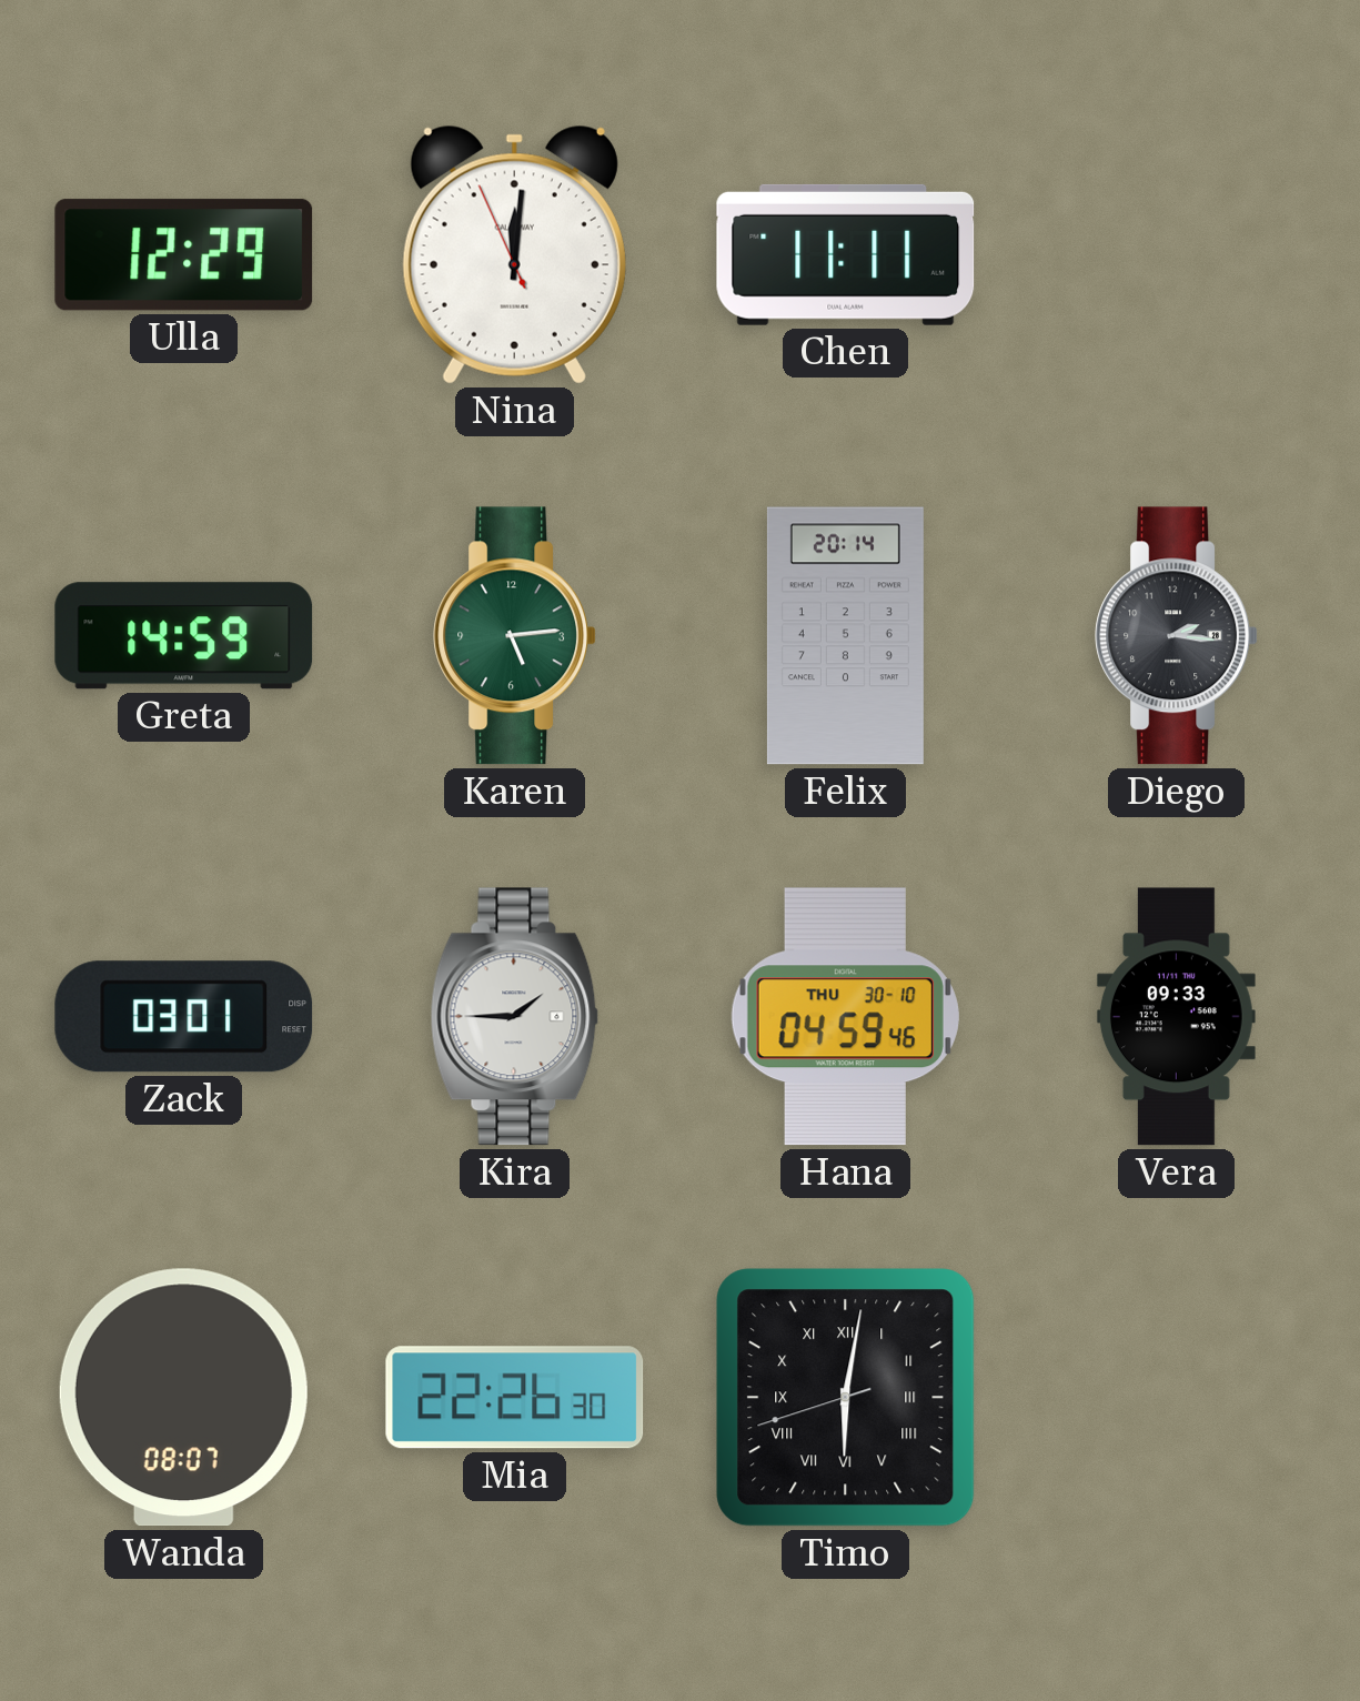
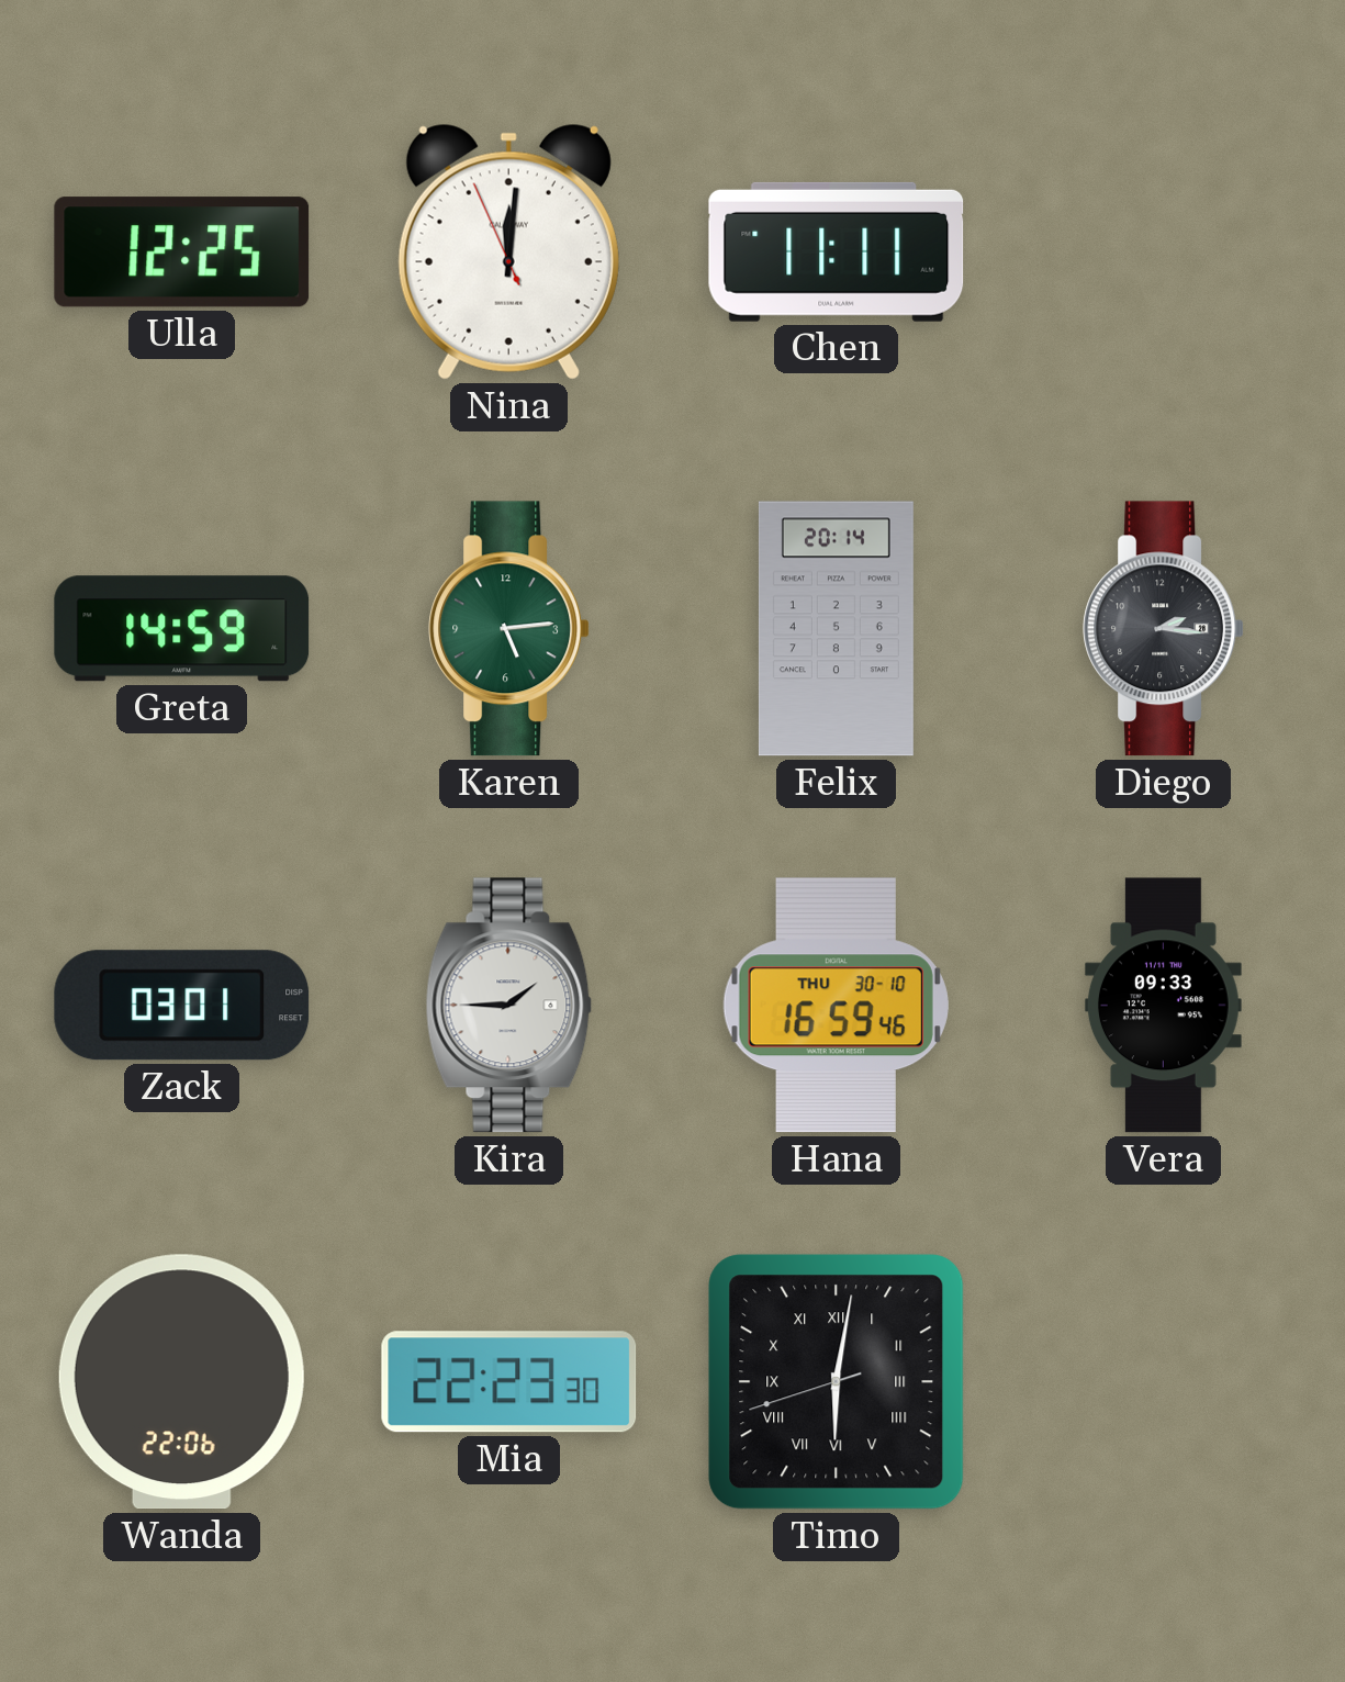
Ulla: 12:29 -> 12:25
Hana: 04:59 -> 16:59
Wanda: 08:07 -> 22:06
Mia: 22:26 -> 22:23
